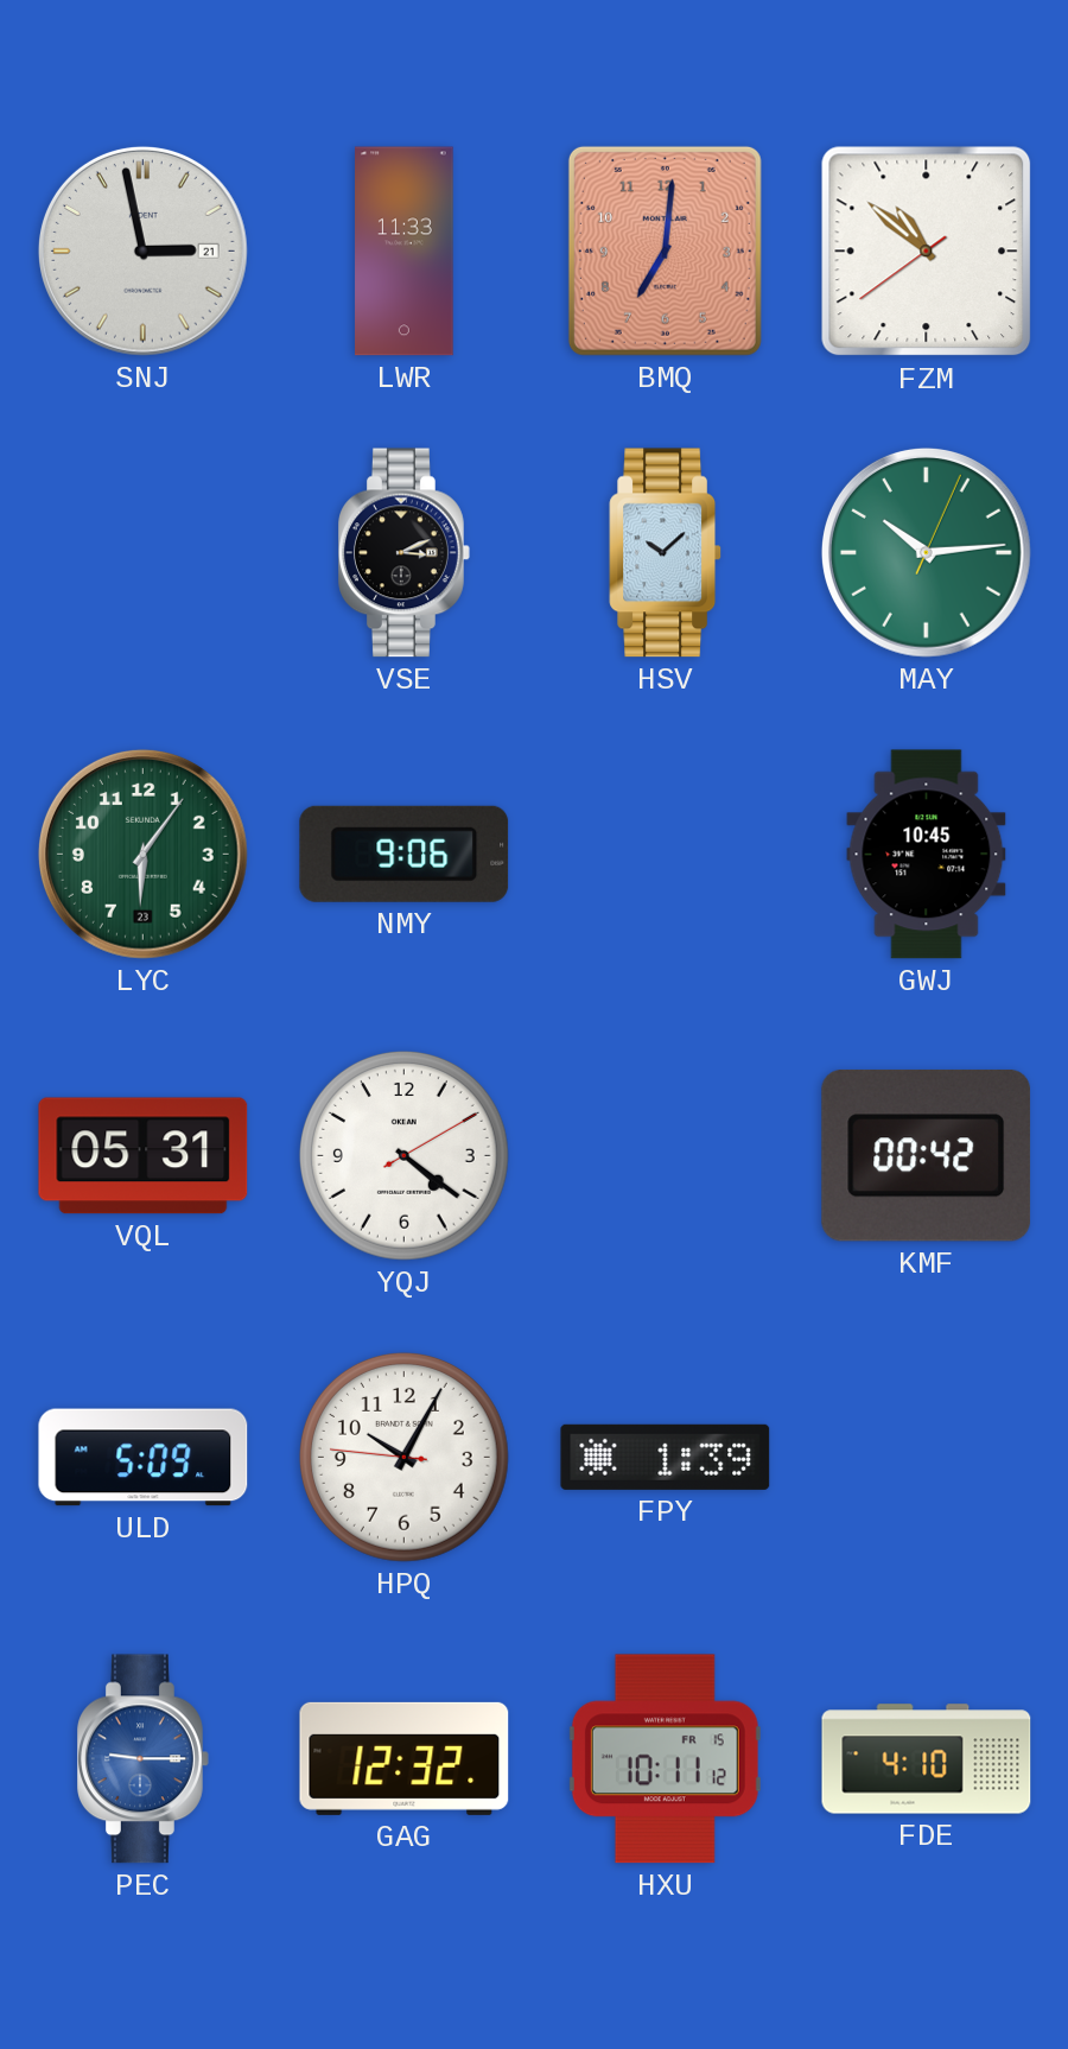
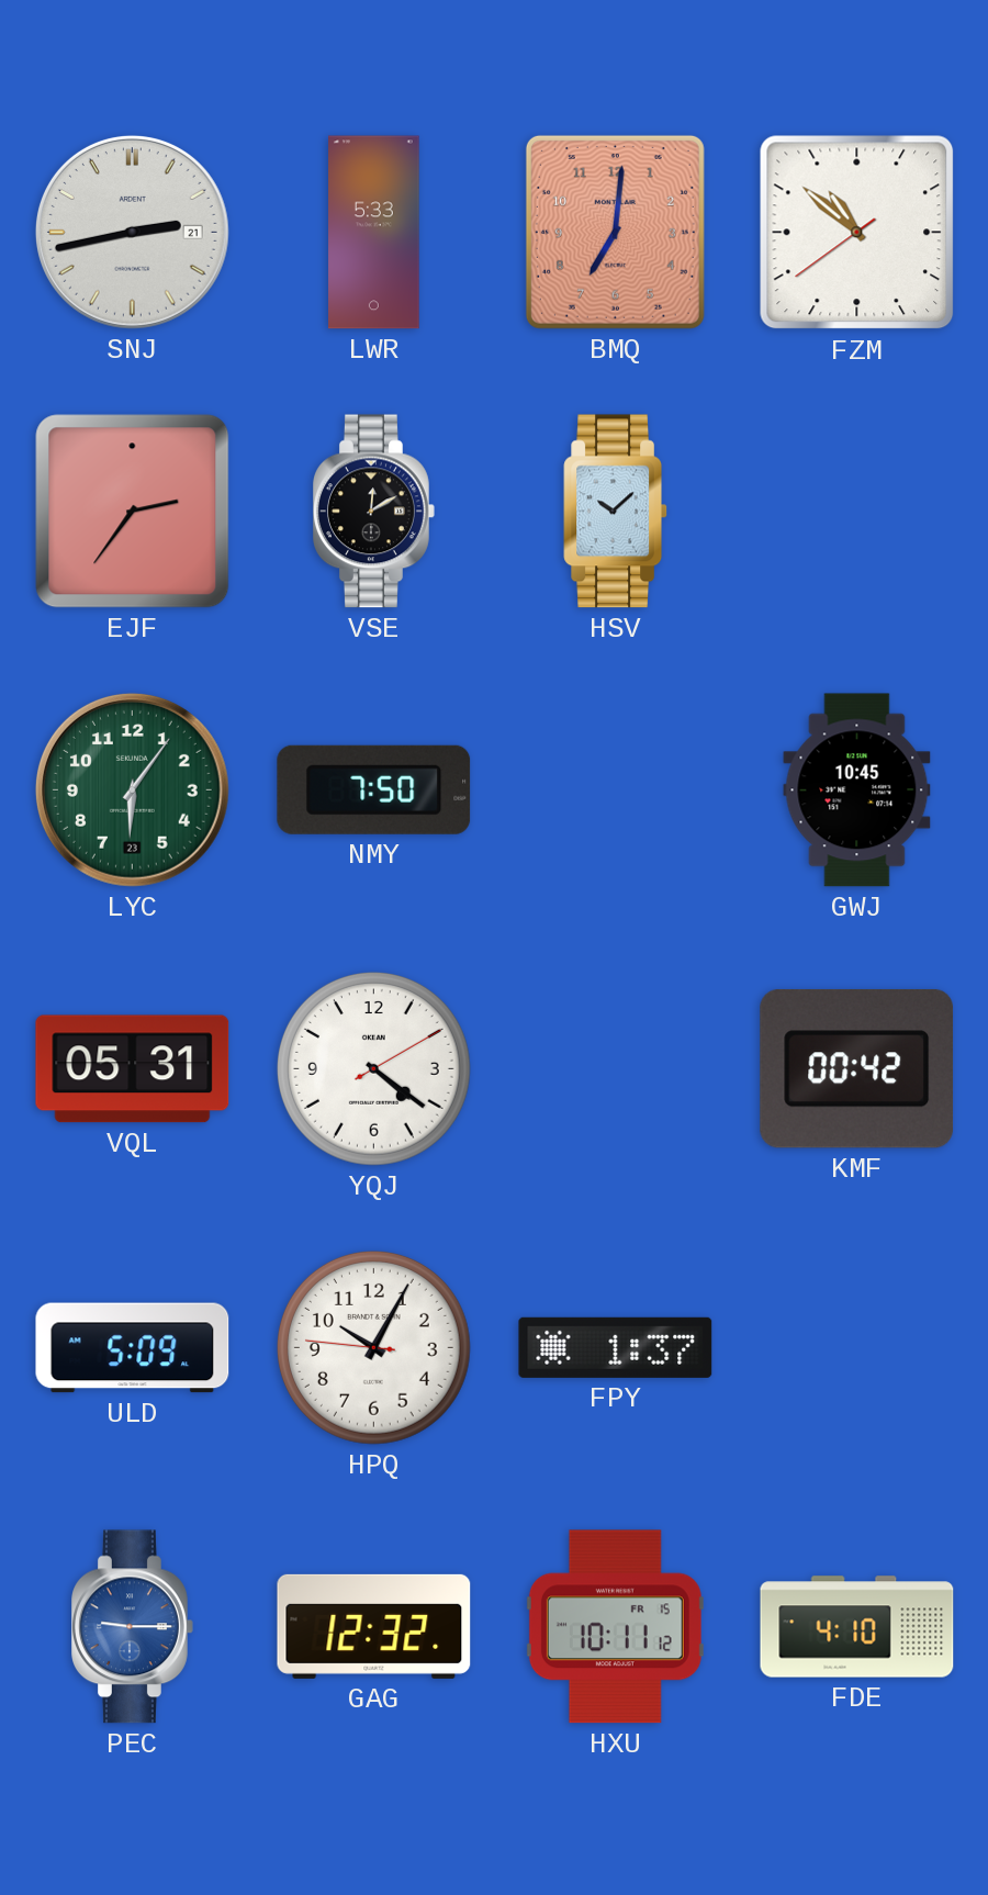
SNJ: 2:58 -> 2:43
LWR: 11:33 -> 5:33
EJF: none -> 2:36
VSE: 3:11 -> 12:10
MAY: 10:14 -> none
NMY: 9:06 -> 7:50
FPY: 1:39 -> 1:37
